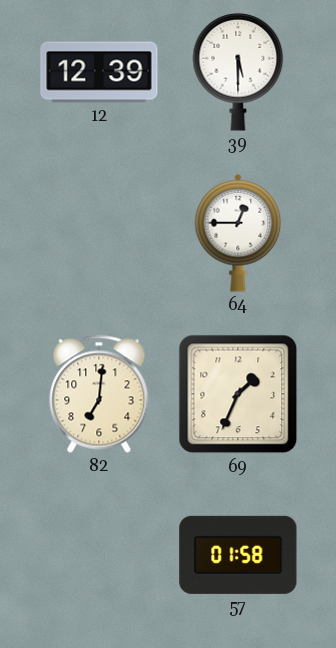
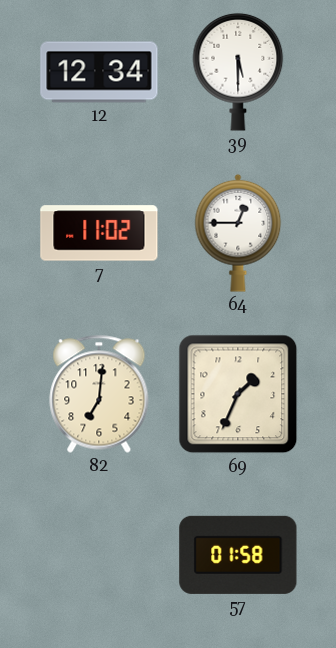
12: 12:39 -> 12:34
7: none -> 11:02
